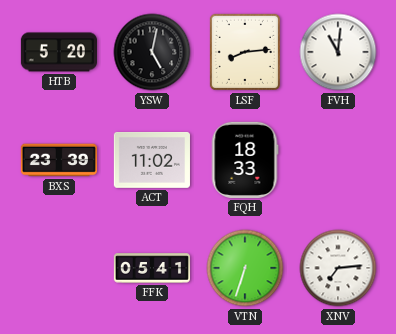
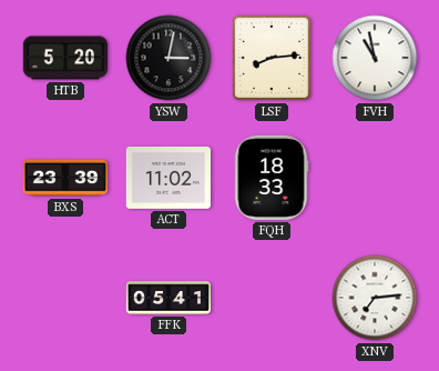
YSW: 5:02 -> 3:02
FVH: 11:01 -> 10:58
VTN: 6:33 -> none
